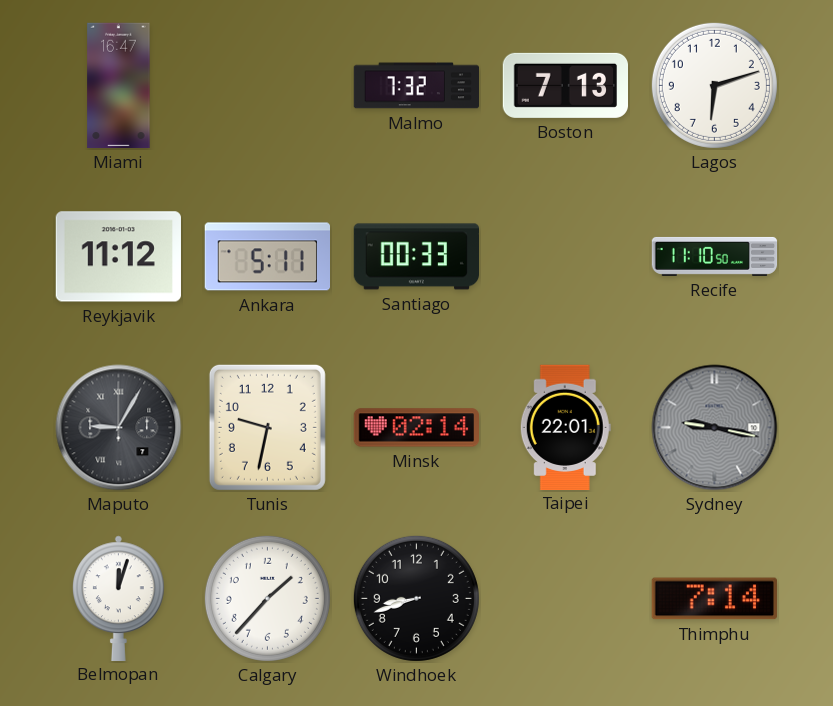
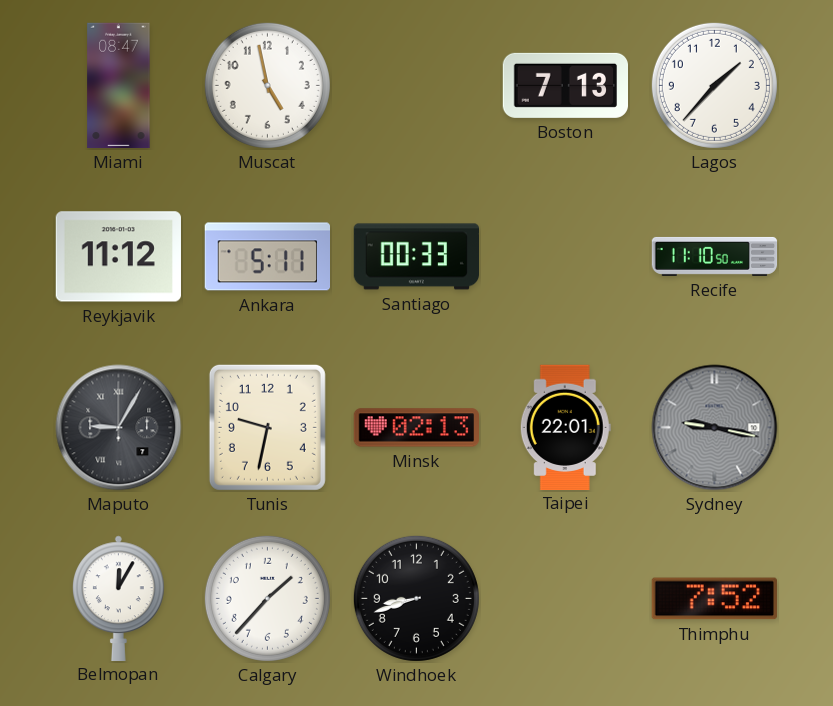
Miami: 16:47 -> 08:47
Muscat: none -> 4:58
Malmo: 7:32 -> none
Lagos: 6:12 -> 1:37
Minsk: 02:14 -> 02:13
Belmopan: 12:03 -> 12:05
Thimphu: 7:14 -> 7:52
